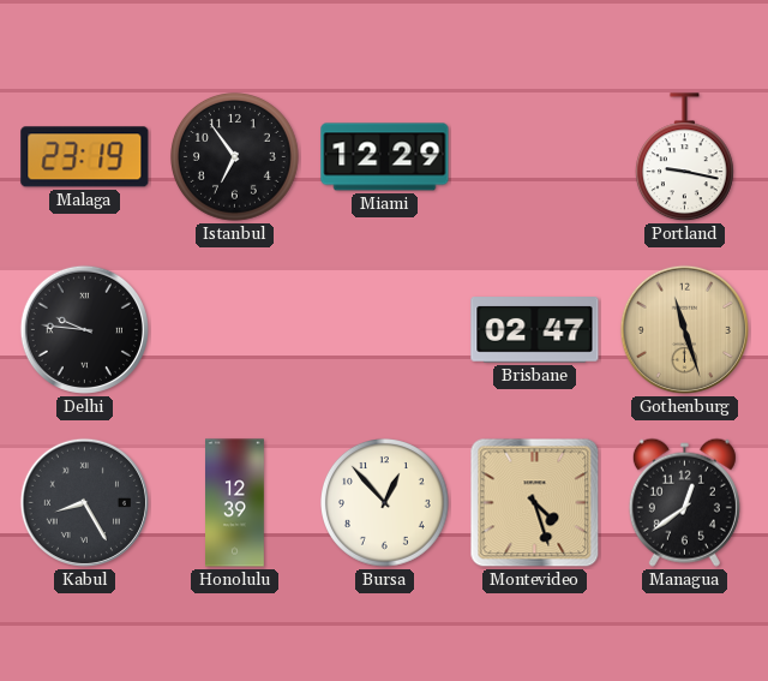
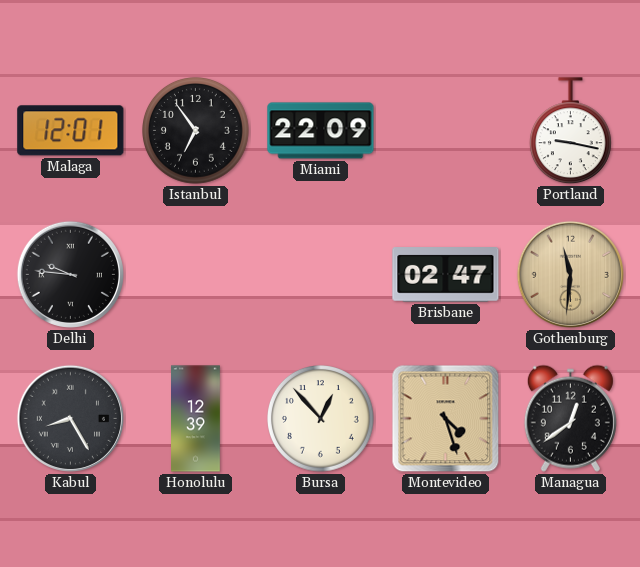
Malaga: 23:19 -> 12:01
Miami: 12:29 -> 22:09
Gothenburg: 11:27 -> 11:31
